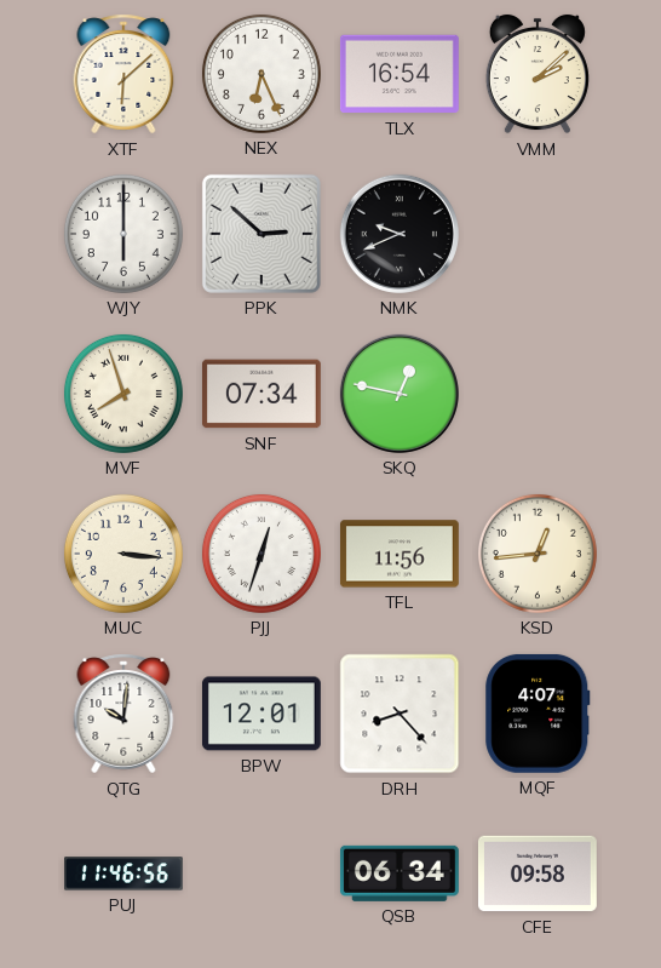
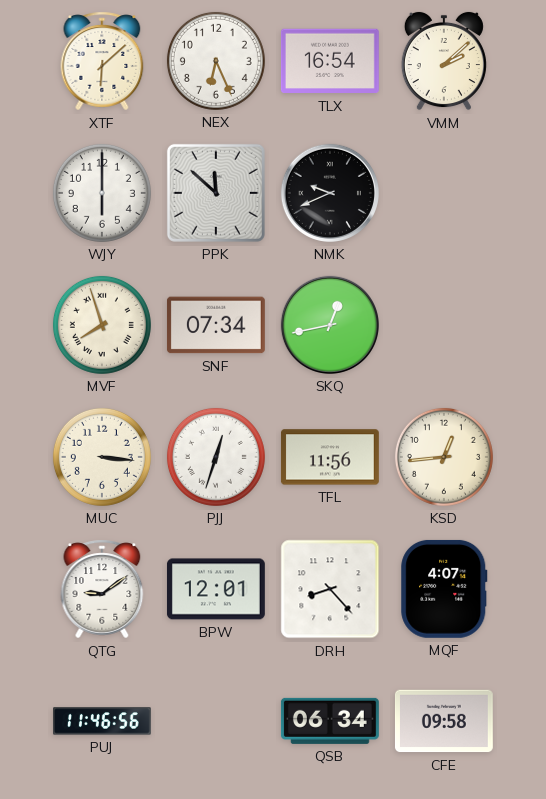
PPK: 2:52 -> 11:52
SKQ: 12:47 -> 12:43
QTG: 10:01 -> 9:09
